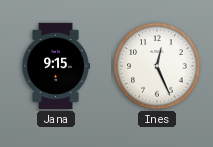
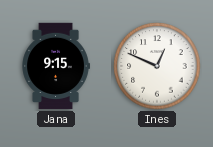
Ines: 12:26 -> 12:49
